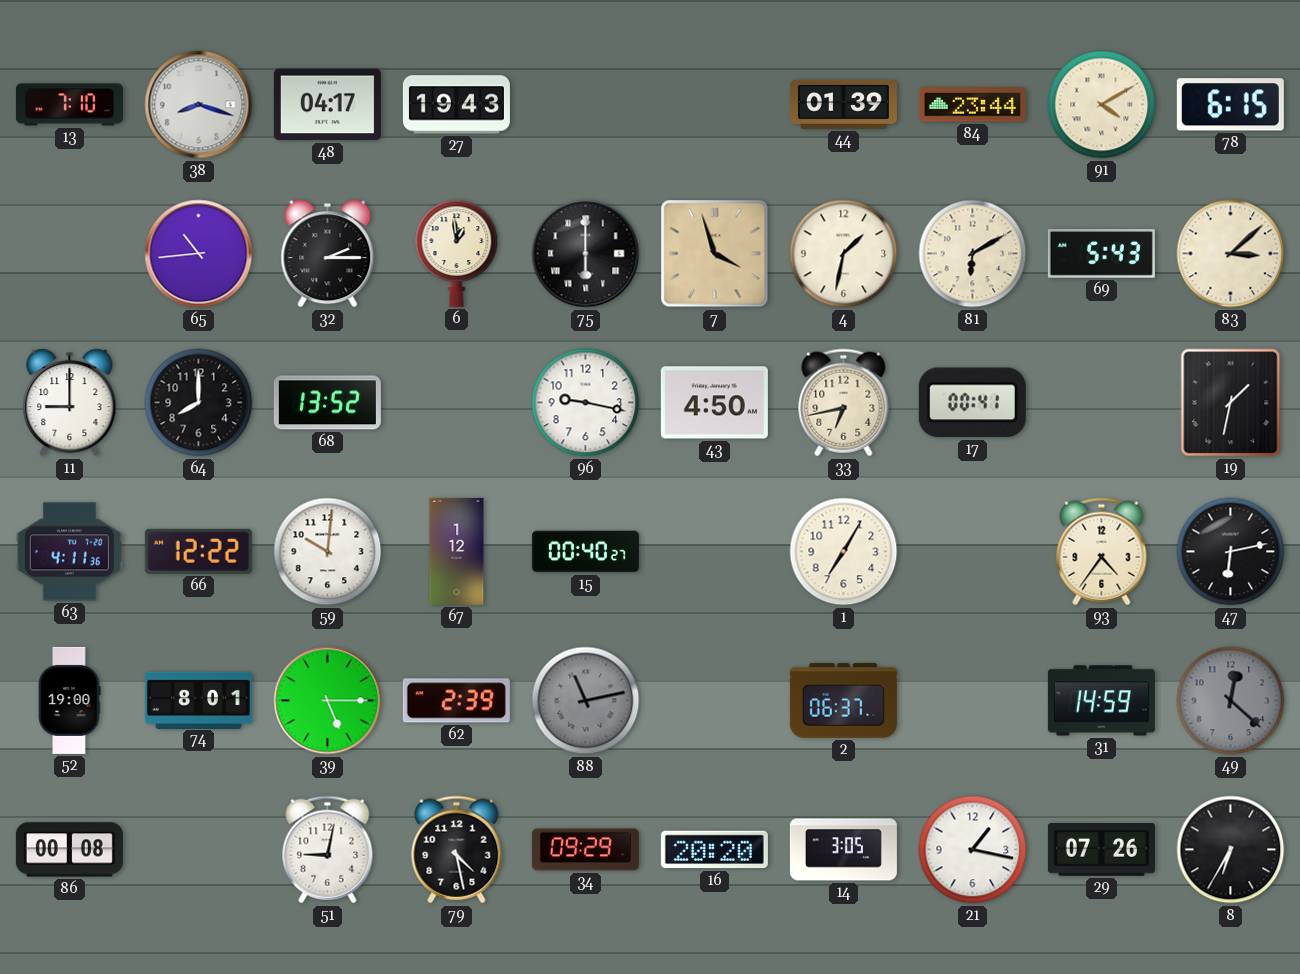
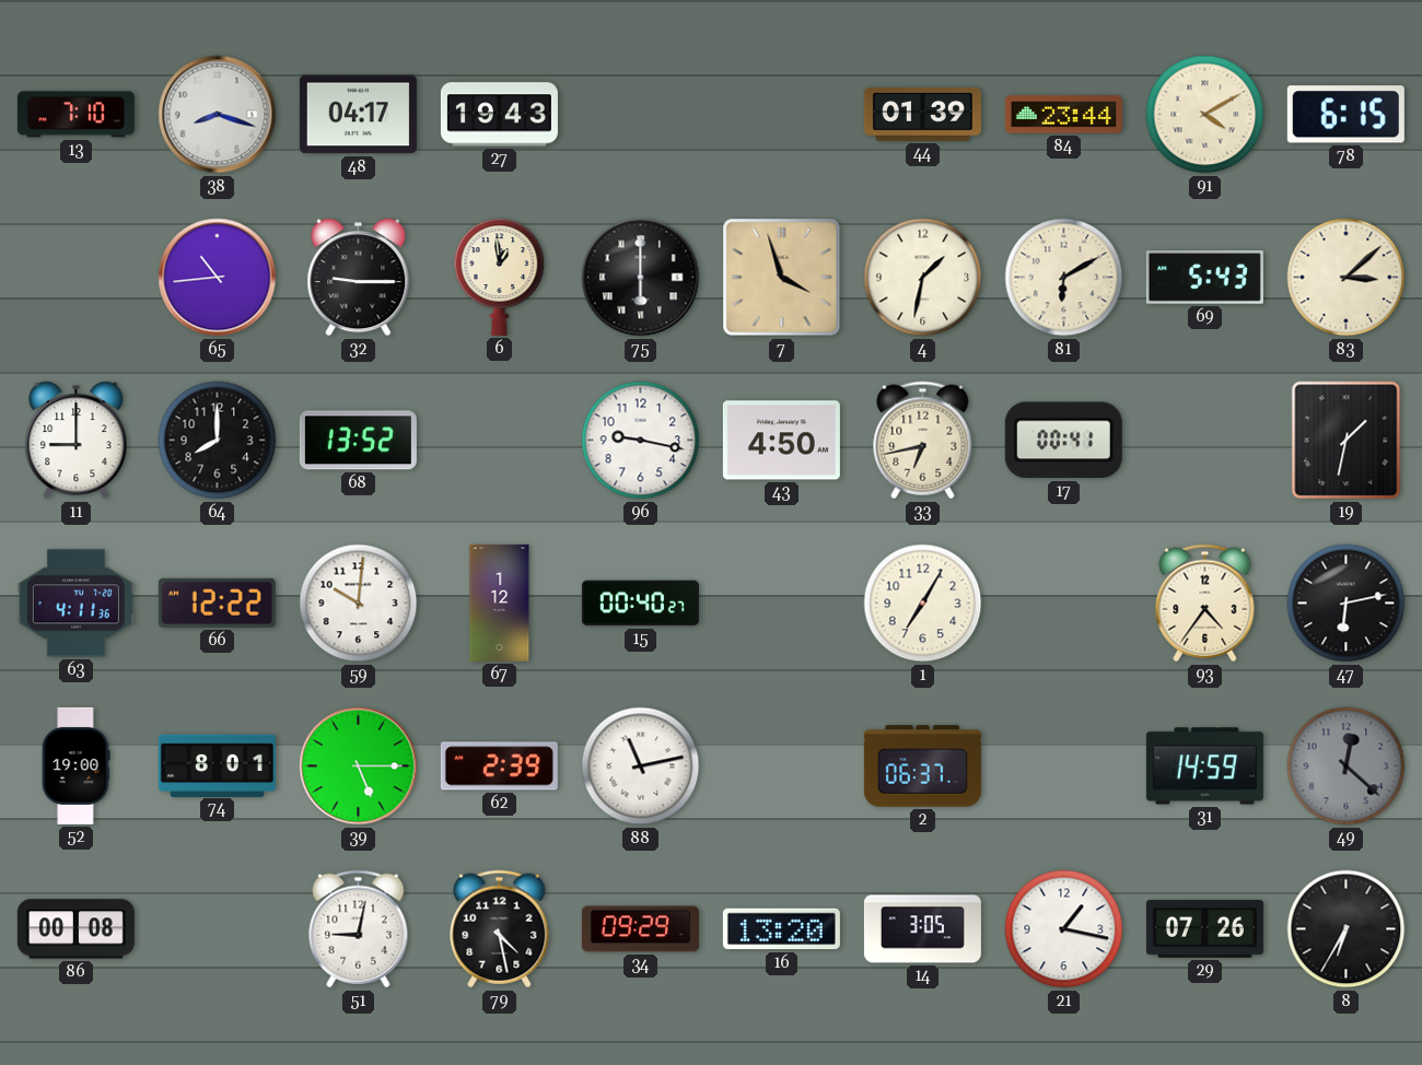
32: 2:15 -> 9:15
88 dial: grey -> white
16: 20:20 -> 13:20
